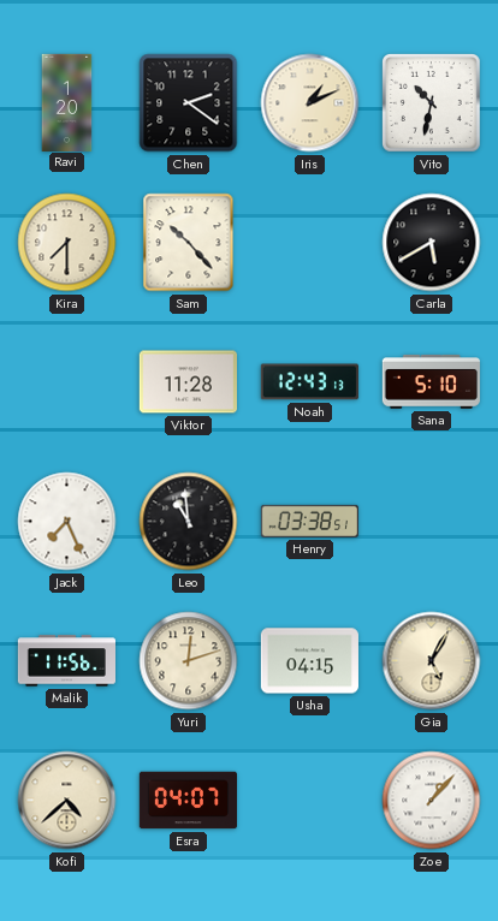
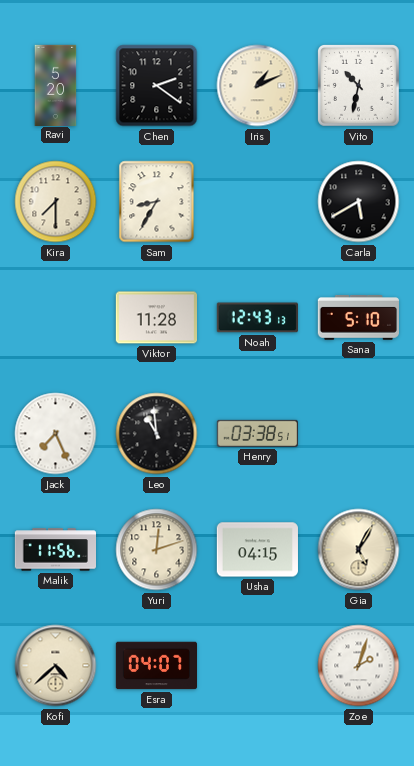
Ravi: 1:20 -> 5:20
Sam: 10:23 -> 8:35
Zoe: 1:07 -> 2:03
